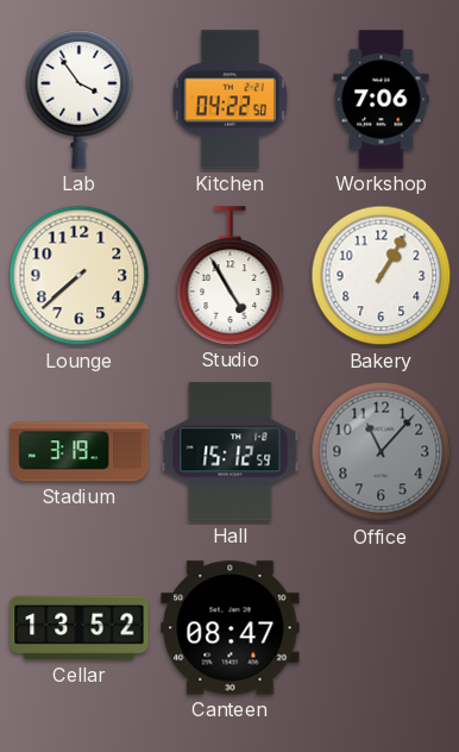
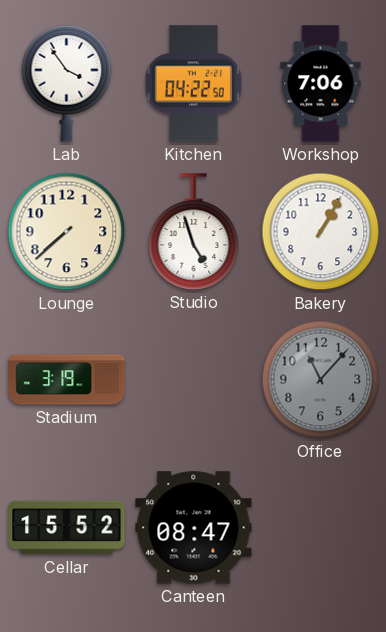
Studio: 4:55 -> 4:57
Hall: 15:12 -> none
Cellar: 13:52 -> 15:52
